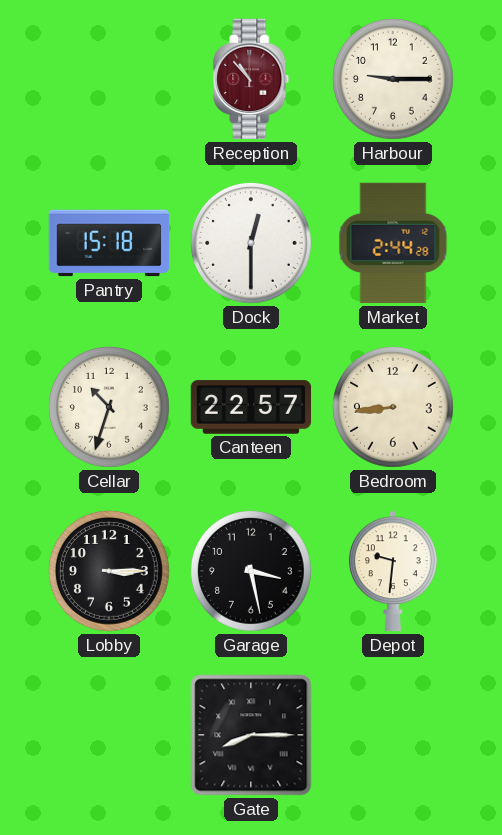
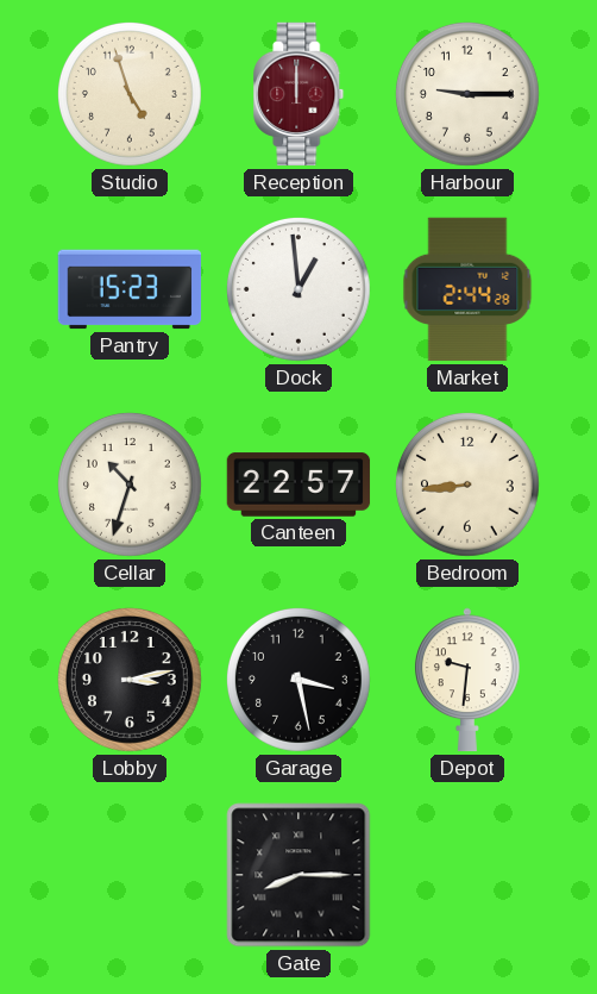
Studio: none -> 4:57
Reception: 10:53 -> 12:00
Pantry: 15:18 -> 15:23
Dock: 12:30 -> 12:59
Lobby: 3:15 -> 3:13
